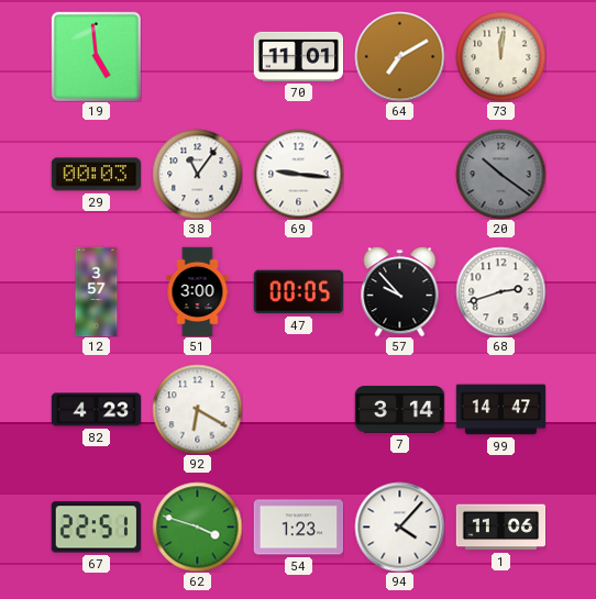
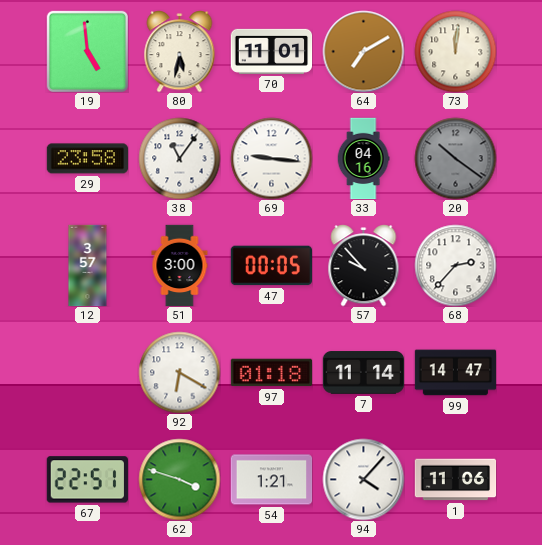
80: none -> 5:32
29: 00:03 -> 23:58
33: none -> 04:16
68: 2:42 -> 2:37
82: 4:23 -> none
97: none -> 01:18
7: 3:14 -> 11:14
54: 1:23 -> 1:21
